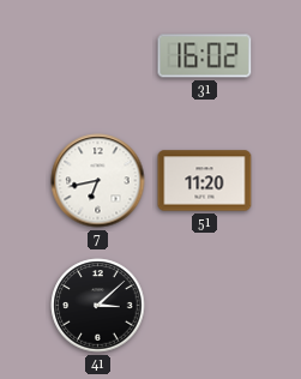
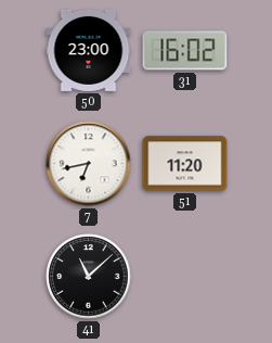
50: none -> 23:00
41: 3:08 -> 11:08
